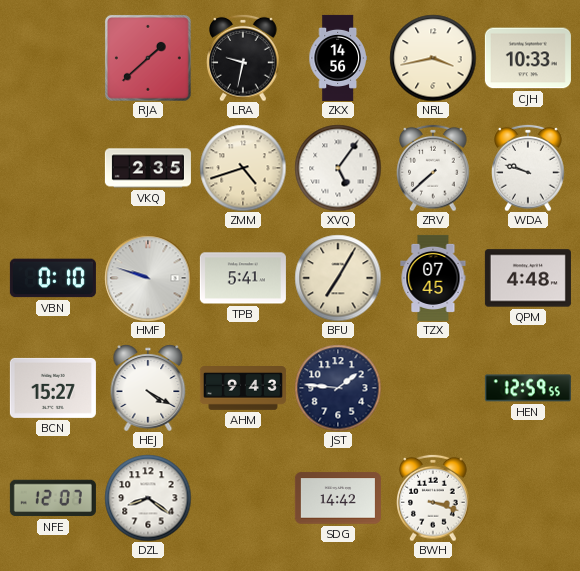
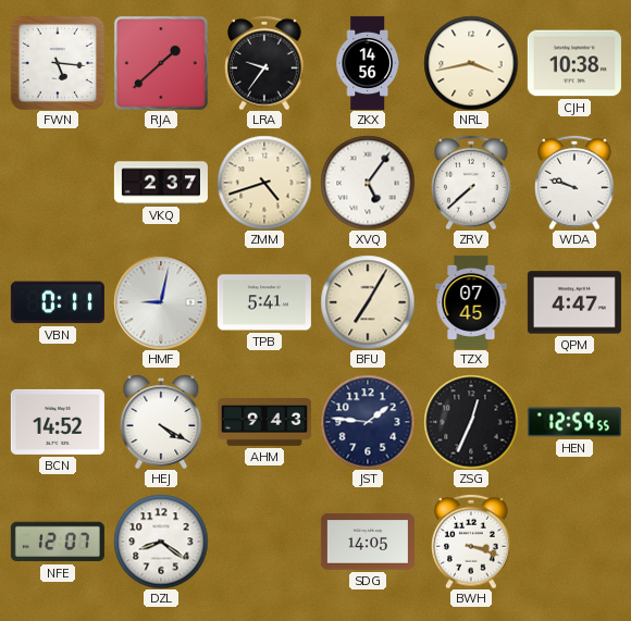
FWN: none -> 5:16
LRA: 9:32 -> 9:36
CJH: 10:33 -> 10:38
VKQ: 2:35 -> 2:37
VBN: 0:10 -> 0:11
HMF: 9:48 -> 9:02
QPM: 4:48 -> 4:47
BCN: 15:27 -> 14:52
ZSG: none -> 12:34
SDG: 14:42 -> 14:05
